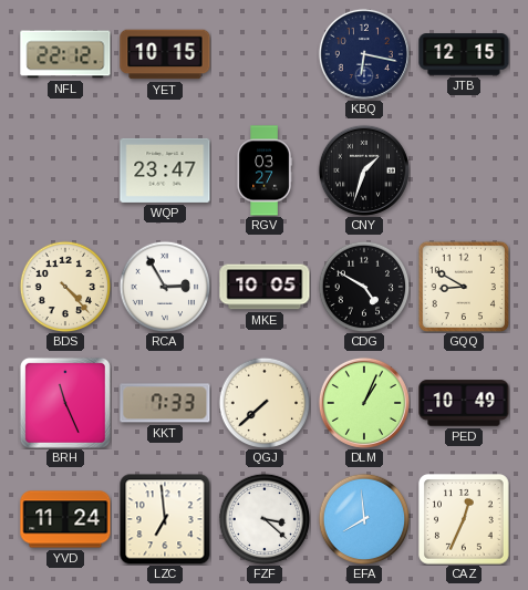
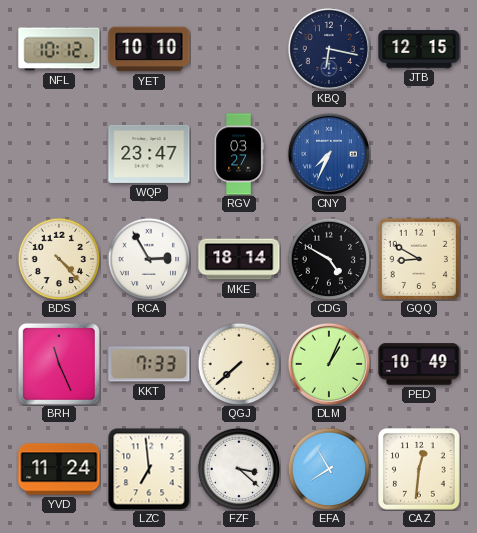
NFL: 22:12 -> 10:12
YET: 10:15 -> 10:10
CNY: 1:33 -> 7:34
CNY dial: black -> blue
MKE: 10:05 -> 18:14
EFA: 7:59 -> 7:55
CAZ: 12:34 -> 12:31
